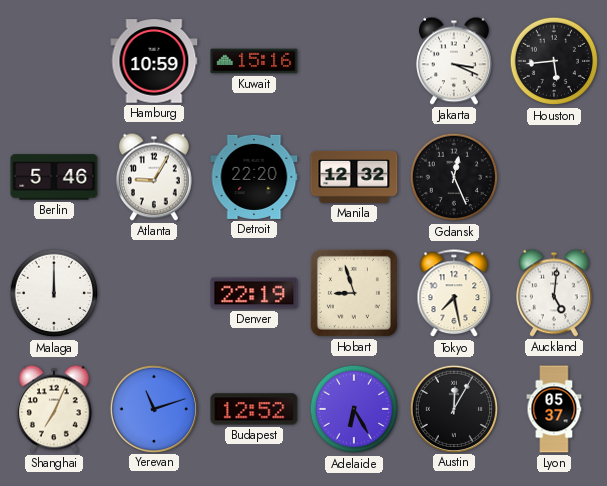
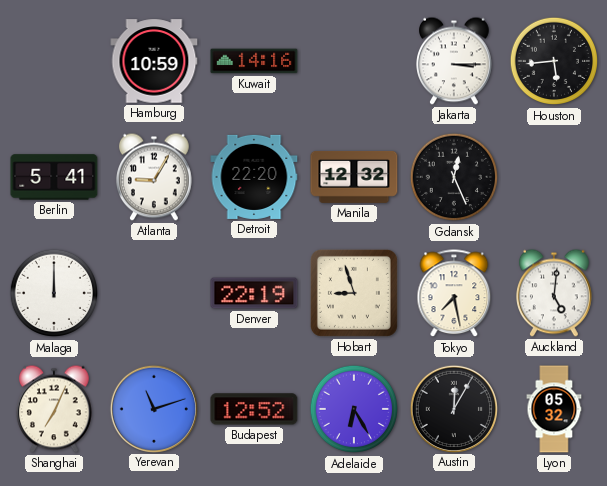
Kuwait: 15:16 -> 14:16
Jakarta: 3:19 -> 3:15
Berlin: 5:46 -> 5:41
Lyon: 05:37 -> 05:32
